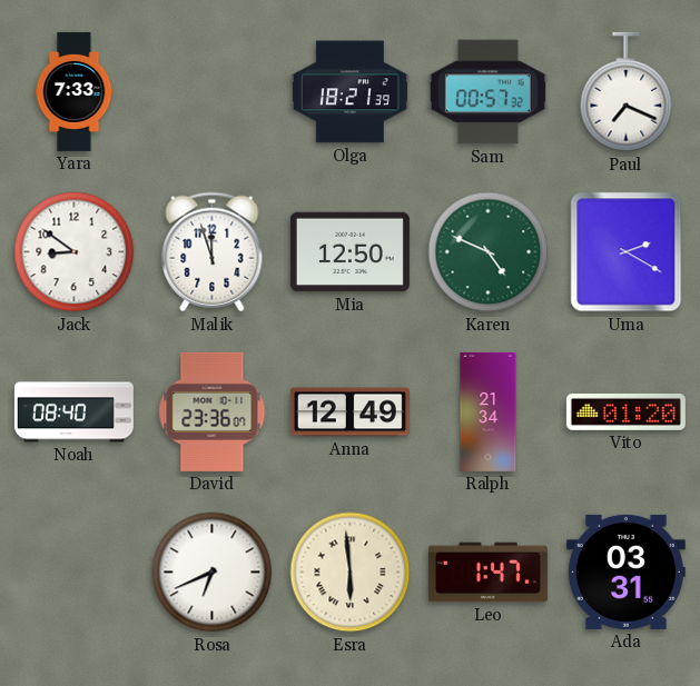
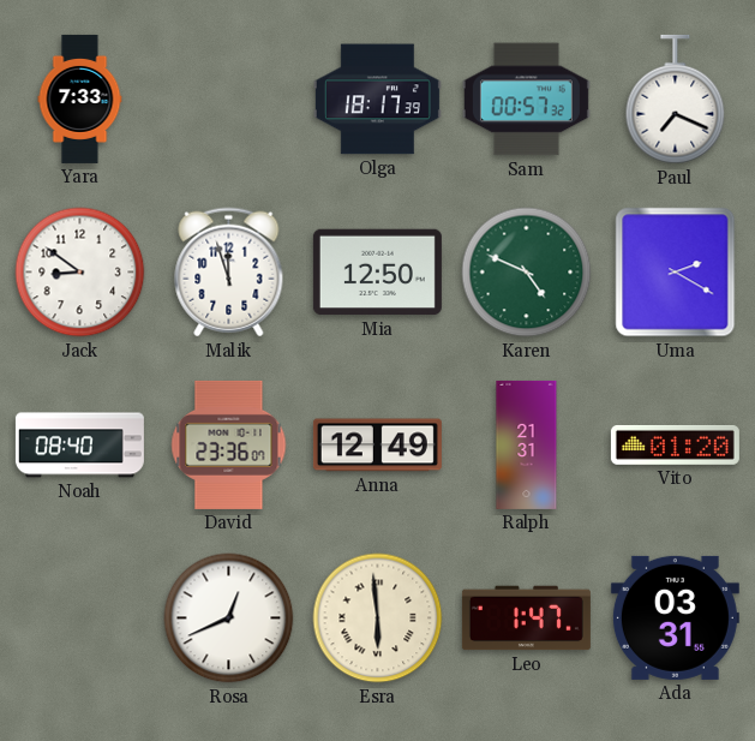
Olga: 18:21 -> 18:17
Ralph: 21:34 -> 21:31
Rosa: 6:41 -> 12:41
